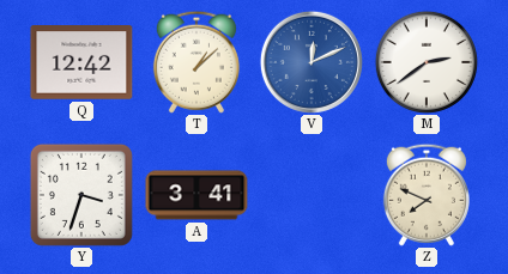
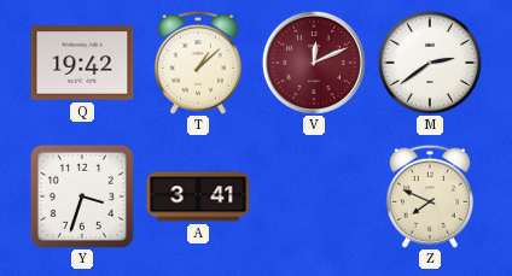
Q: 12:42 -> 19:42
V dial: blue -> burgundy
